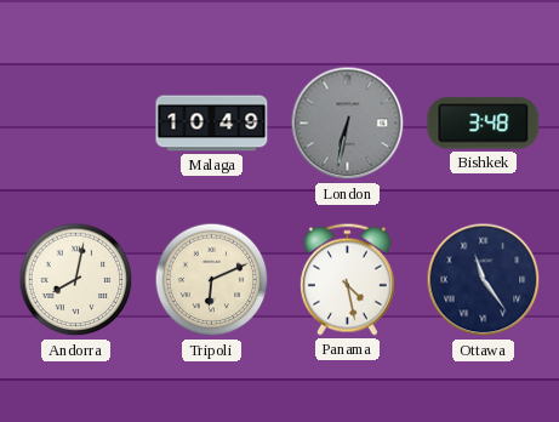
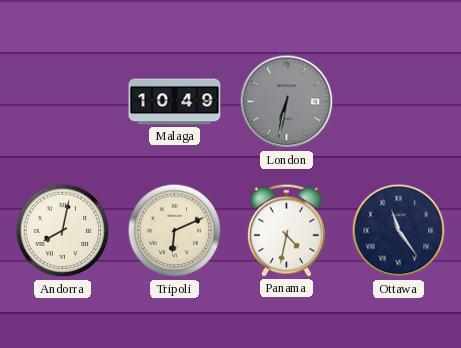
Bishkek: 3:48 -> none
Panama: 4:28 -> 4:32
